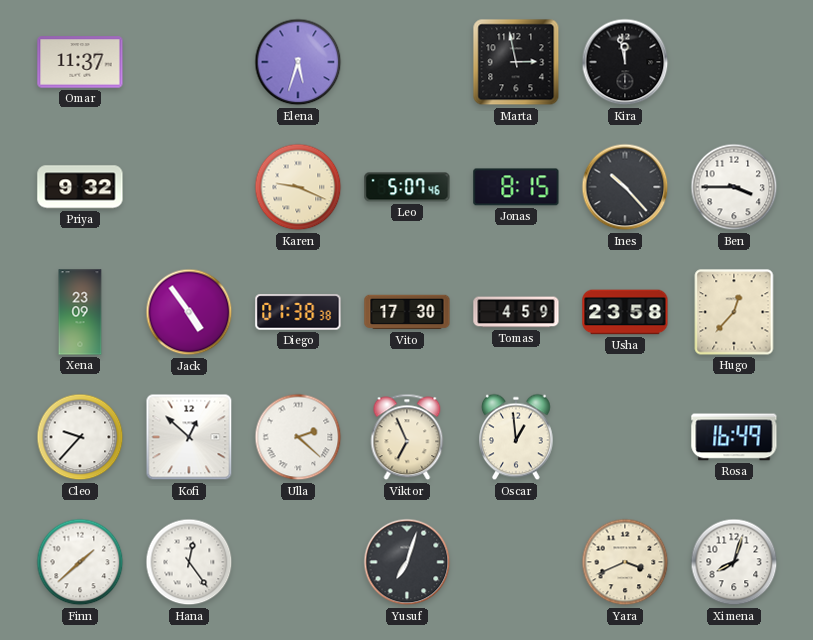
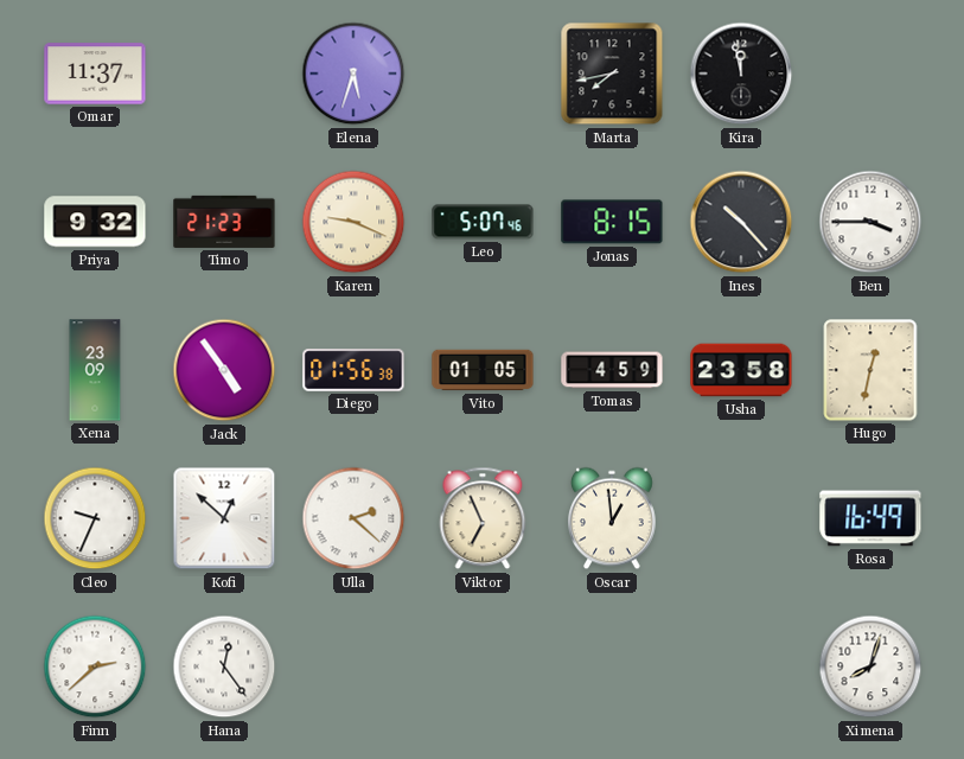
Marta: 2:58 -> 7:43
Timo: none -> 21:23
Diego: 01:38 -> 01:56
Vito: 17:30 -> 01:05
Hugo: 12:37 -> 12:32
Cleo: 9:37 -> 9:34
Finn: 1:38 -> 2:38
Yusuf: 7:03 -> none
Yara: 3:41 -> none
